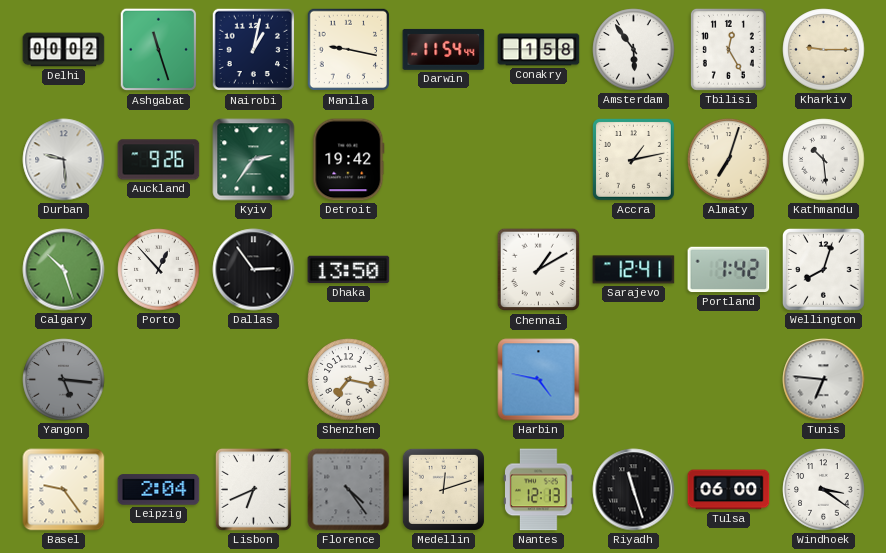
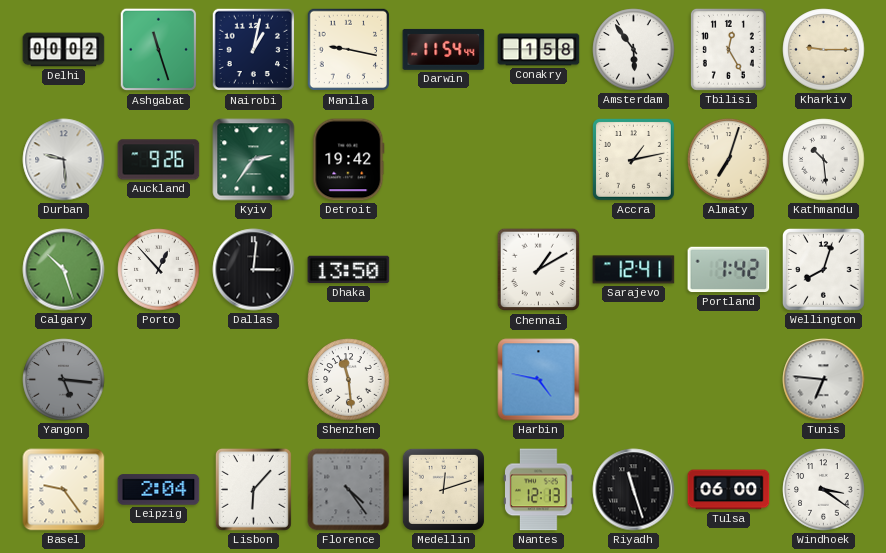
Dallas: 2:54 -> 3:01
Shenzhen: 7:17 -> 11:29
Lisbon: 6:41 -> 6:07
